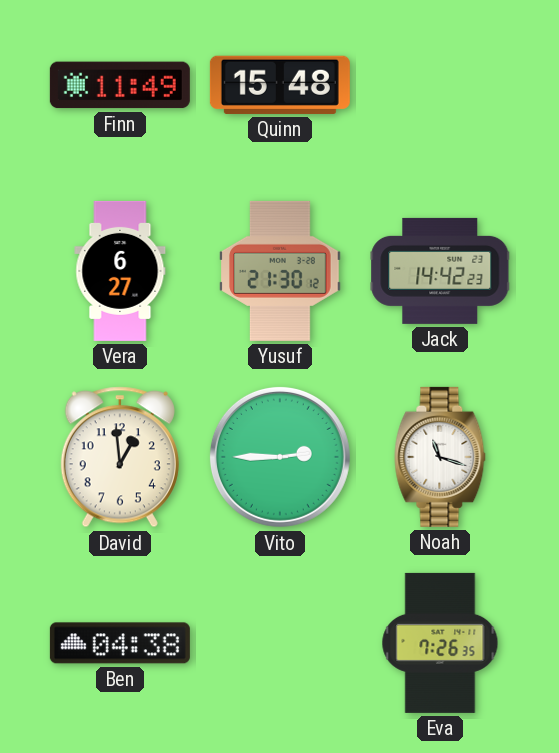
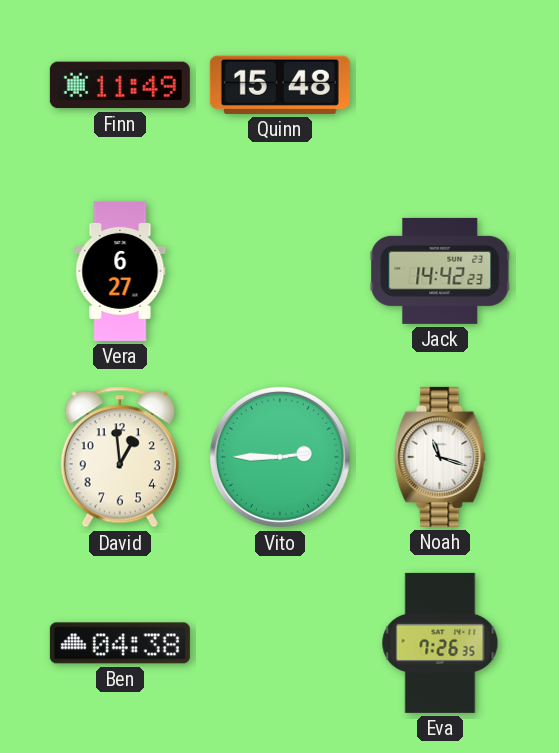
Yusuf: 21:30 -> none
